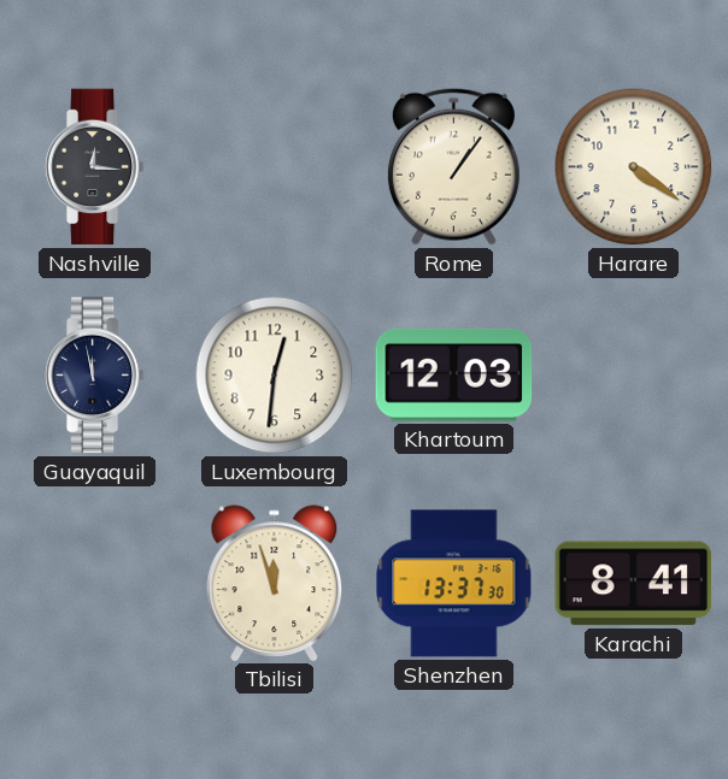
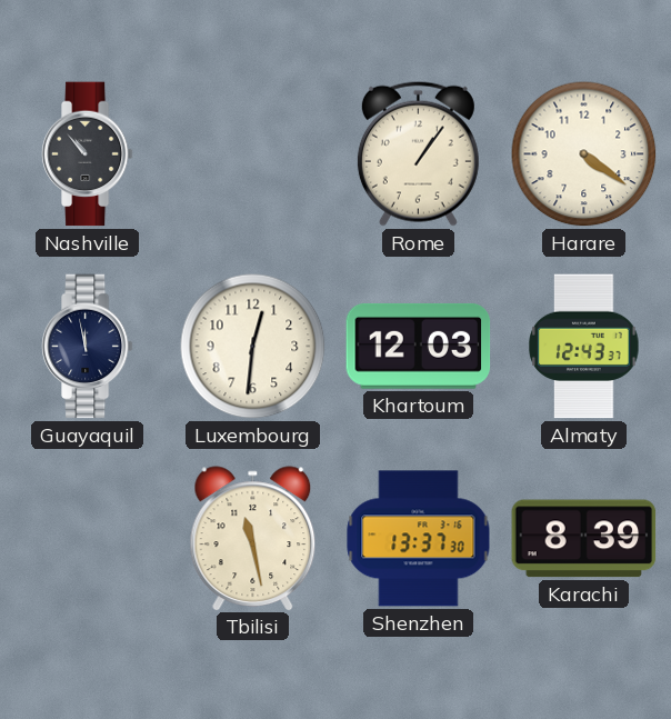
Nashville: 12:16 -> 10:53
Almaty: none -> 12:43
Tbilisi: 11:57 -> 11:28
Karachi: 8:41 -> 8:39
